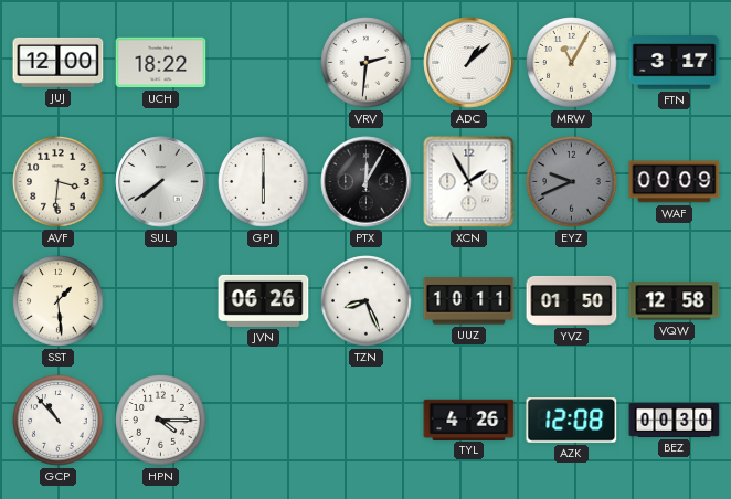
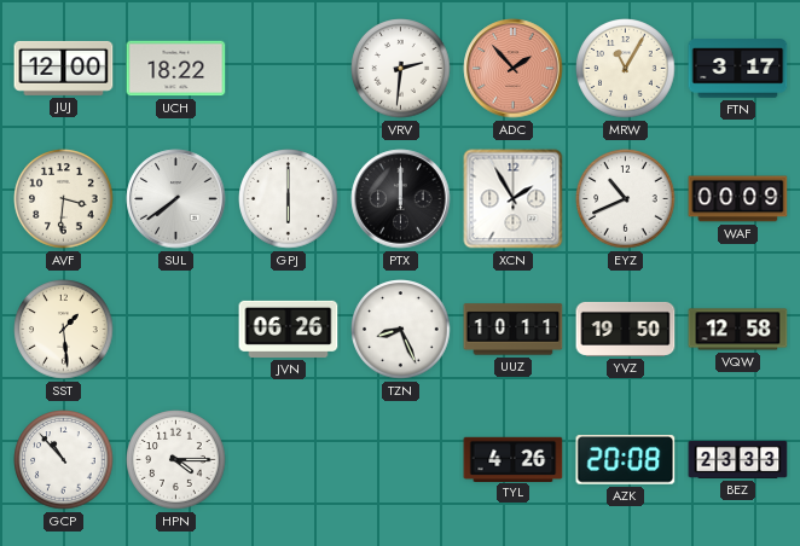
ADC: 1:08 -> 1:53
ADC dial: white -> salmon
PTX: 12:05 -> 12:00
EYZ: 9:41 -> 10:41
EYZ dial: grey -> white
YVZ: 01:50 -> 19:50
AZK: 12:08 -> 20:08
BEZ: 00:30 -> 23:33
